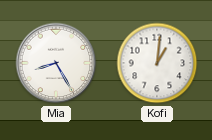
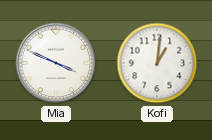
Mia: 8:25 -> 3:49
